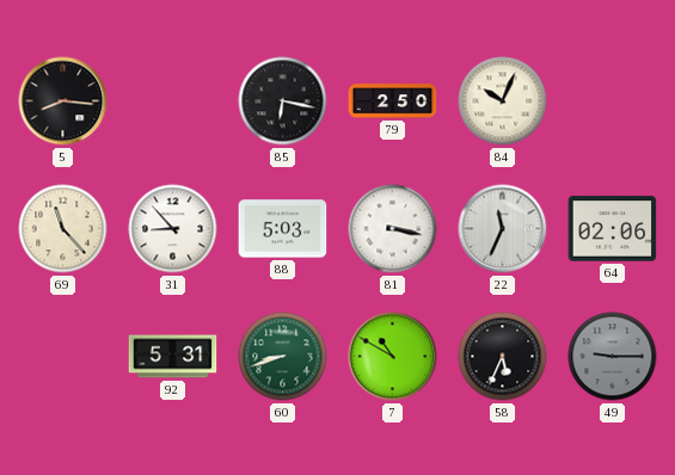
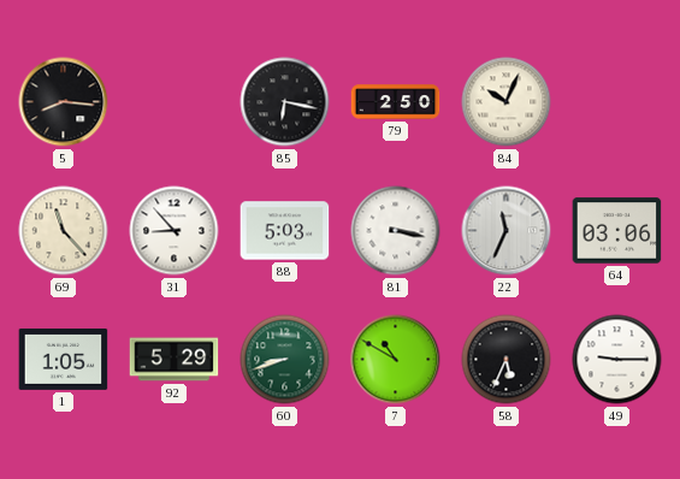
64: 02:06 -> 03:06
1: none -> 1:05
92: 5:31 -> 5:29
49 dial: grey -> white
